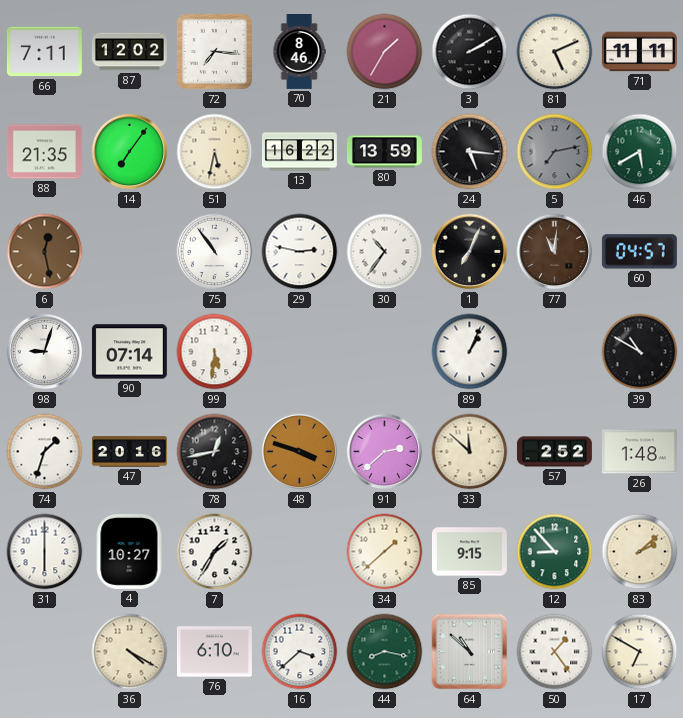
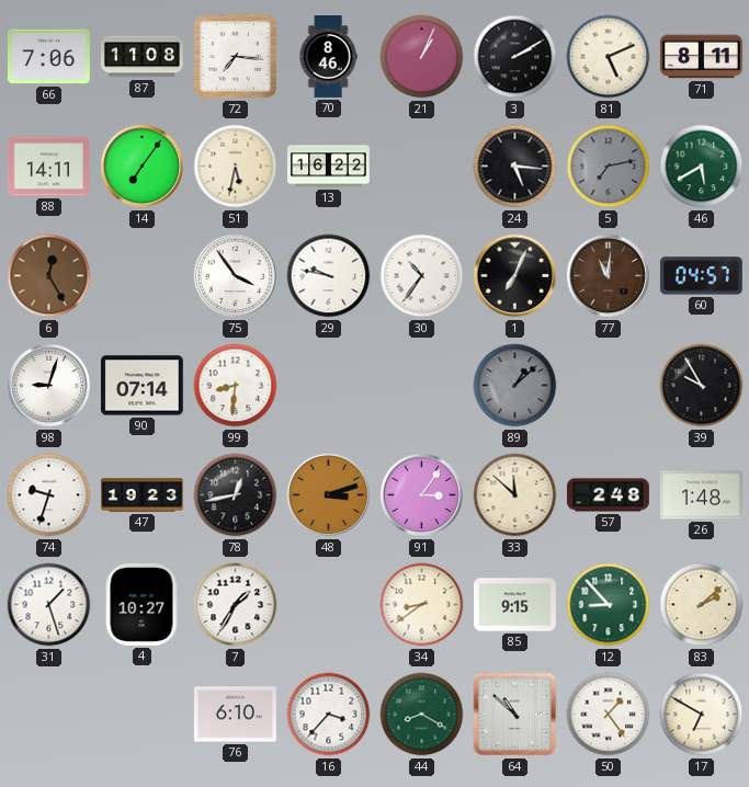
66: 7:11 -> 7:06
87: 12:02 -> 11:08
21: 1:35 -> 1:04
71: 11:11 -> 8:11
88: 21:35 -> 14:11
80: 13:59 -> none
6: 12:28 -> 12:25
75: 10:54 -> 3:54
29: 2:47 -> 9:47
99: 5:31 -> 8:31
89: 1:04 -> 1:08
89 dial: white -> grey
39: 10:50 -> 9:55
74: 1:33 -> 9:33
47: 20:16 -> 19:23
48: 3:48 -> 3:12
91: 2:38 -> 3:06
57: 2:52 -> 2:48
31: 6:00 -> 1:27
34: 1:38 -> 8:39
36: 4:20 -> none
16: 3:38 -> 3:37
44: 8:17 -> 8:20
